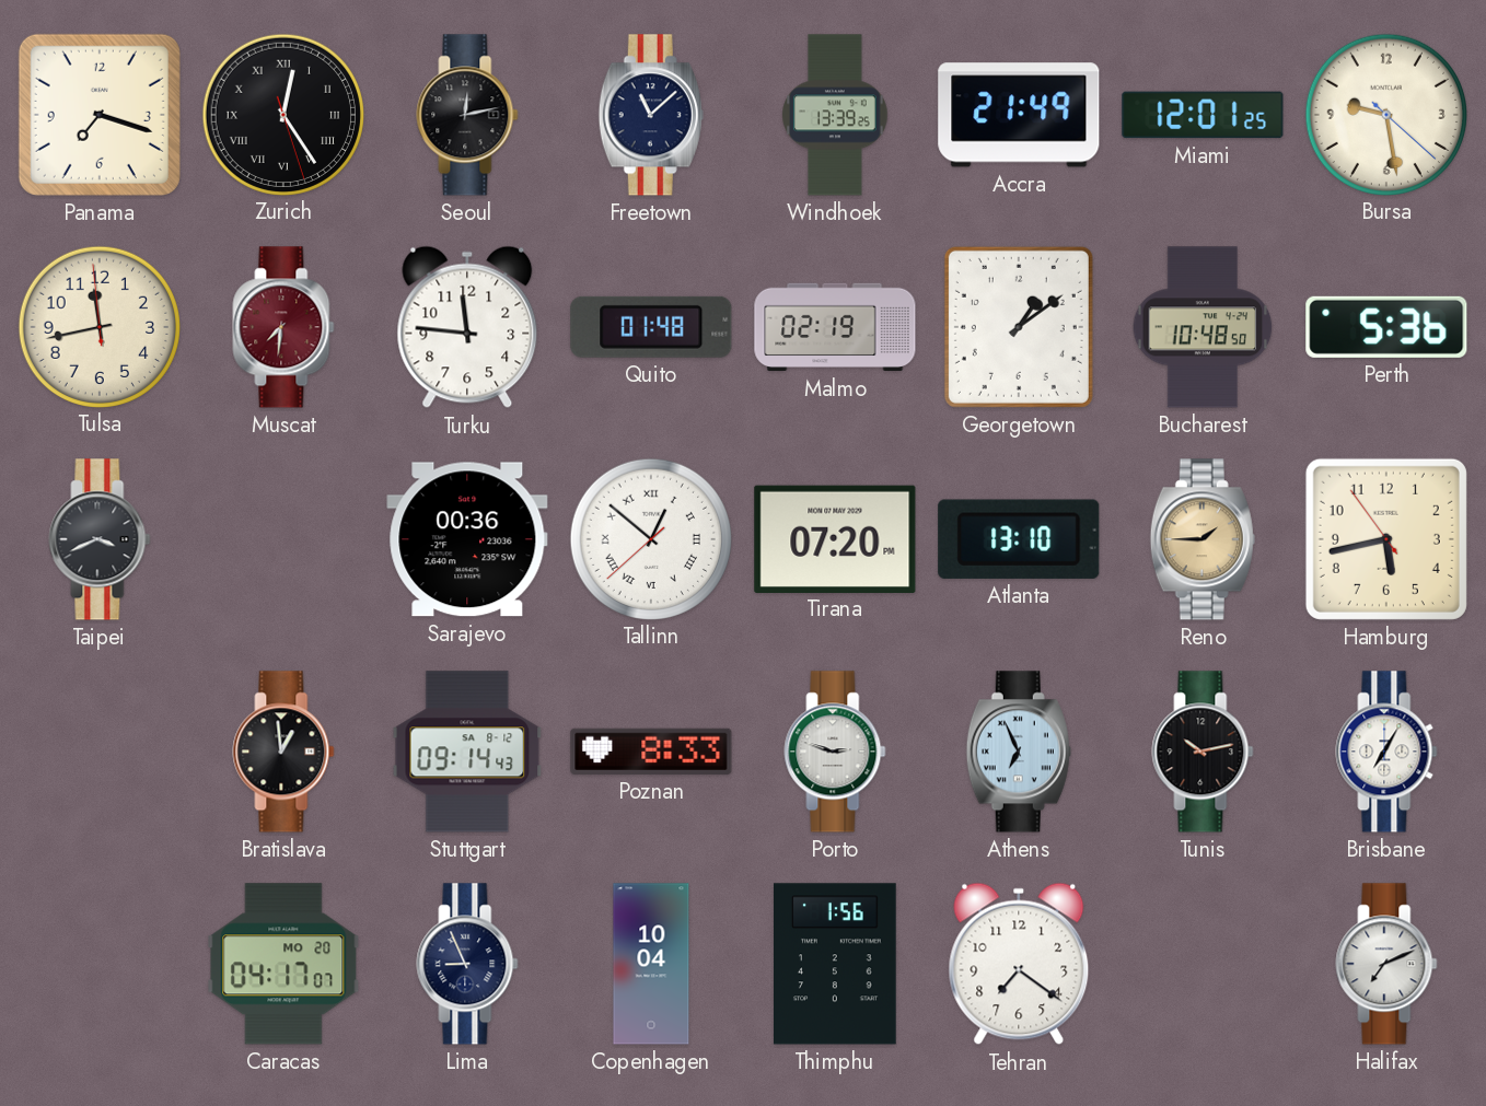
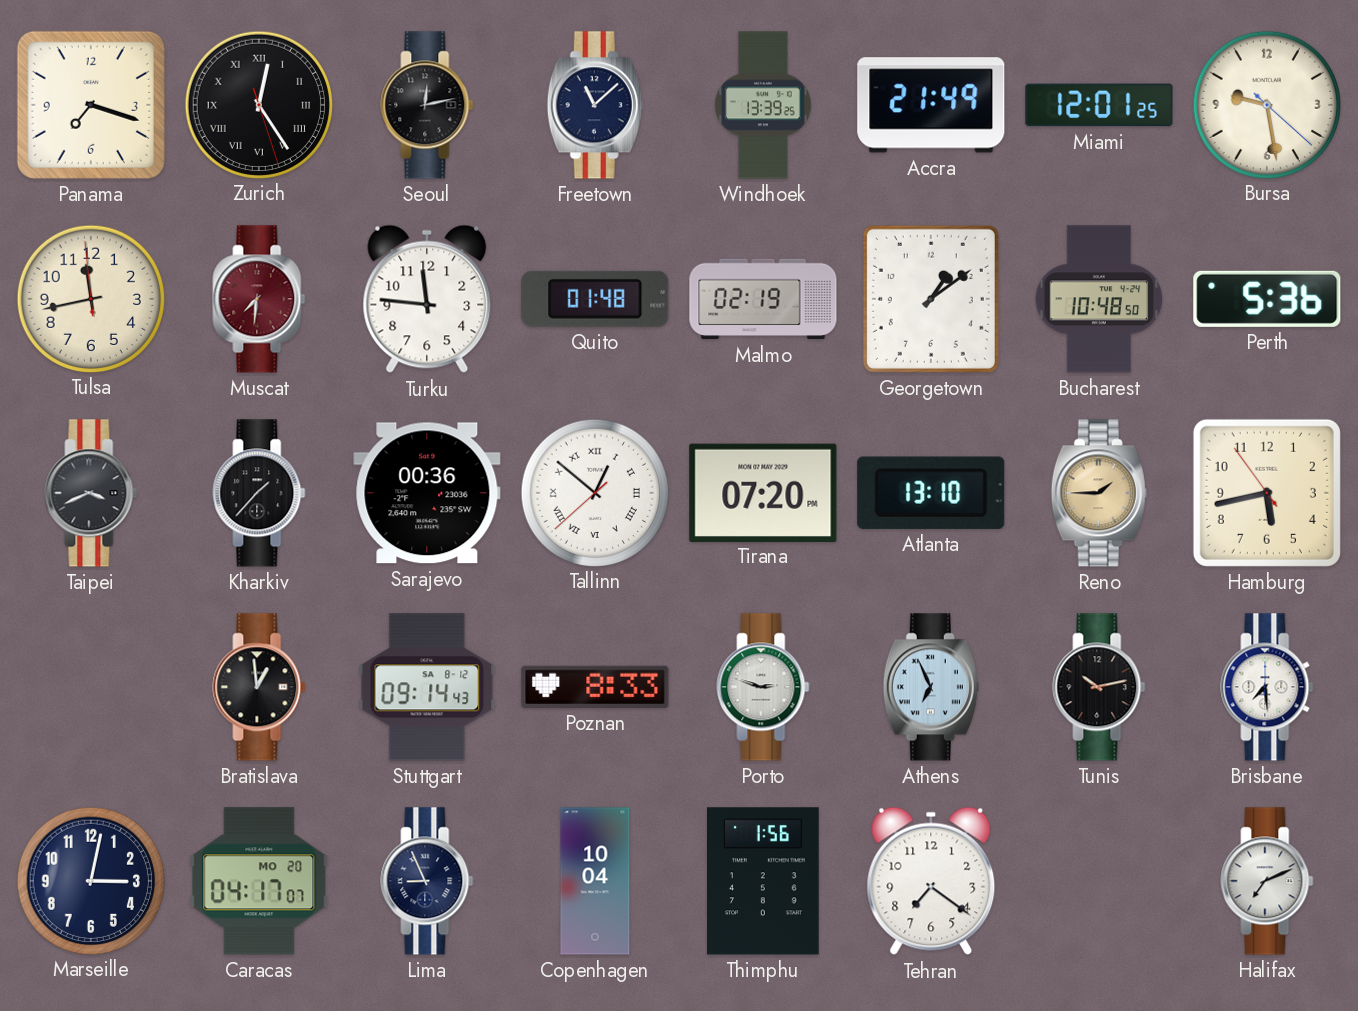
Kharkiv: none -> 1:37
Brisbane: 7:05 -> 7:29
Marseille: none -> 3:02
